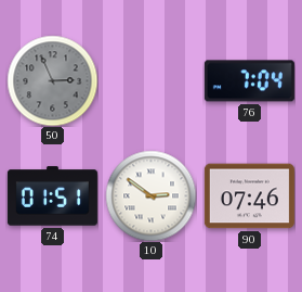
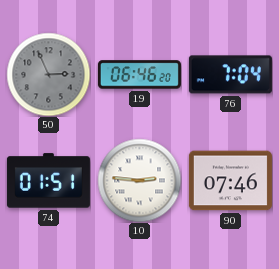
19: none -> 06:46
10: 2:51 -> 2:46
